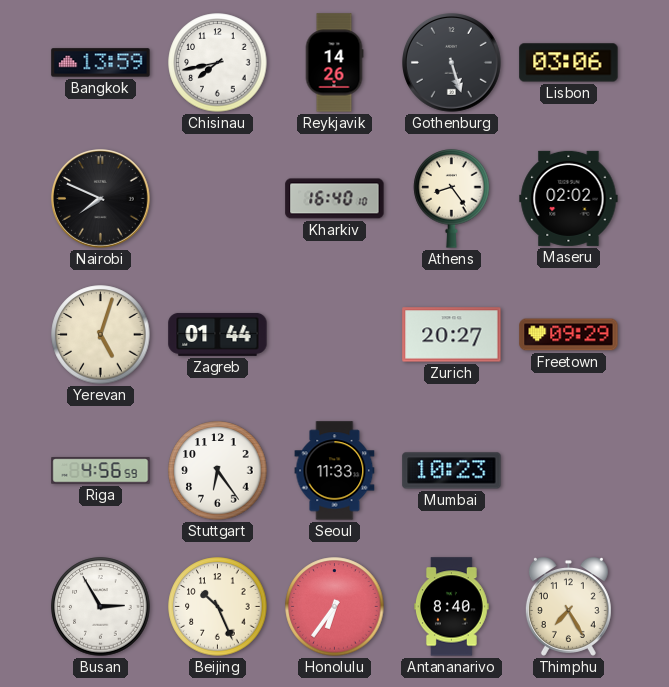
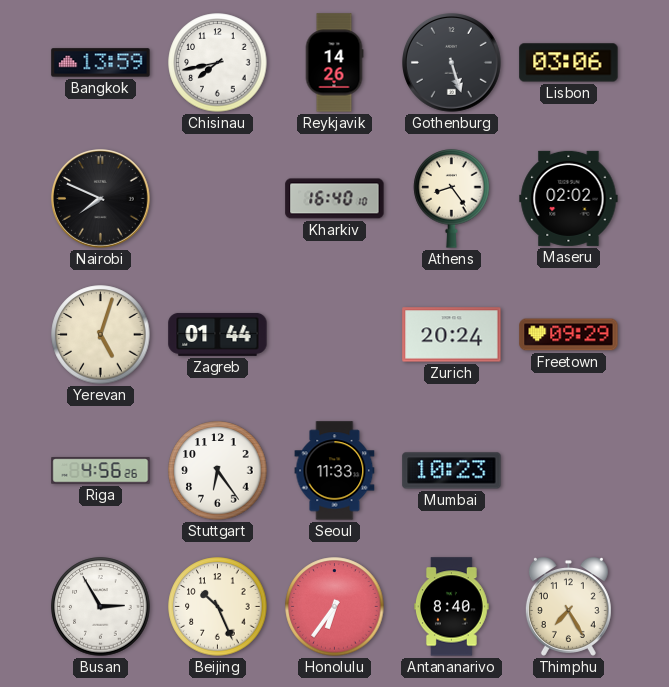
Zurich: 20:27 -> 20:24
Riga: 4:56:59 -> 4:56:26
